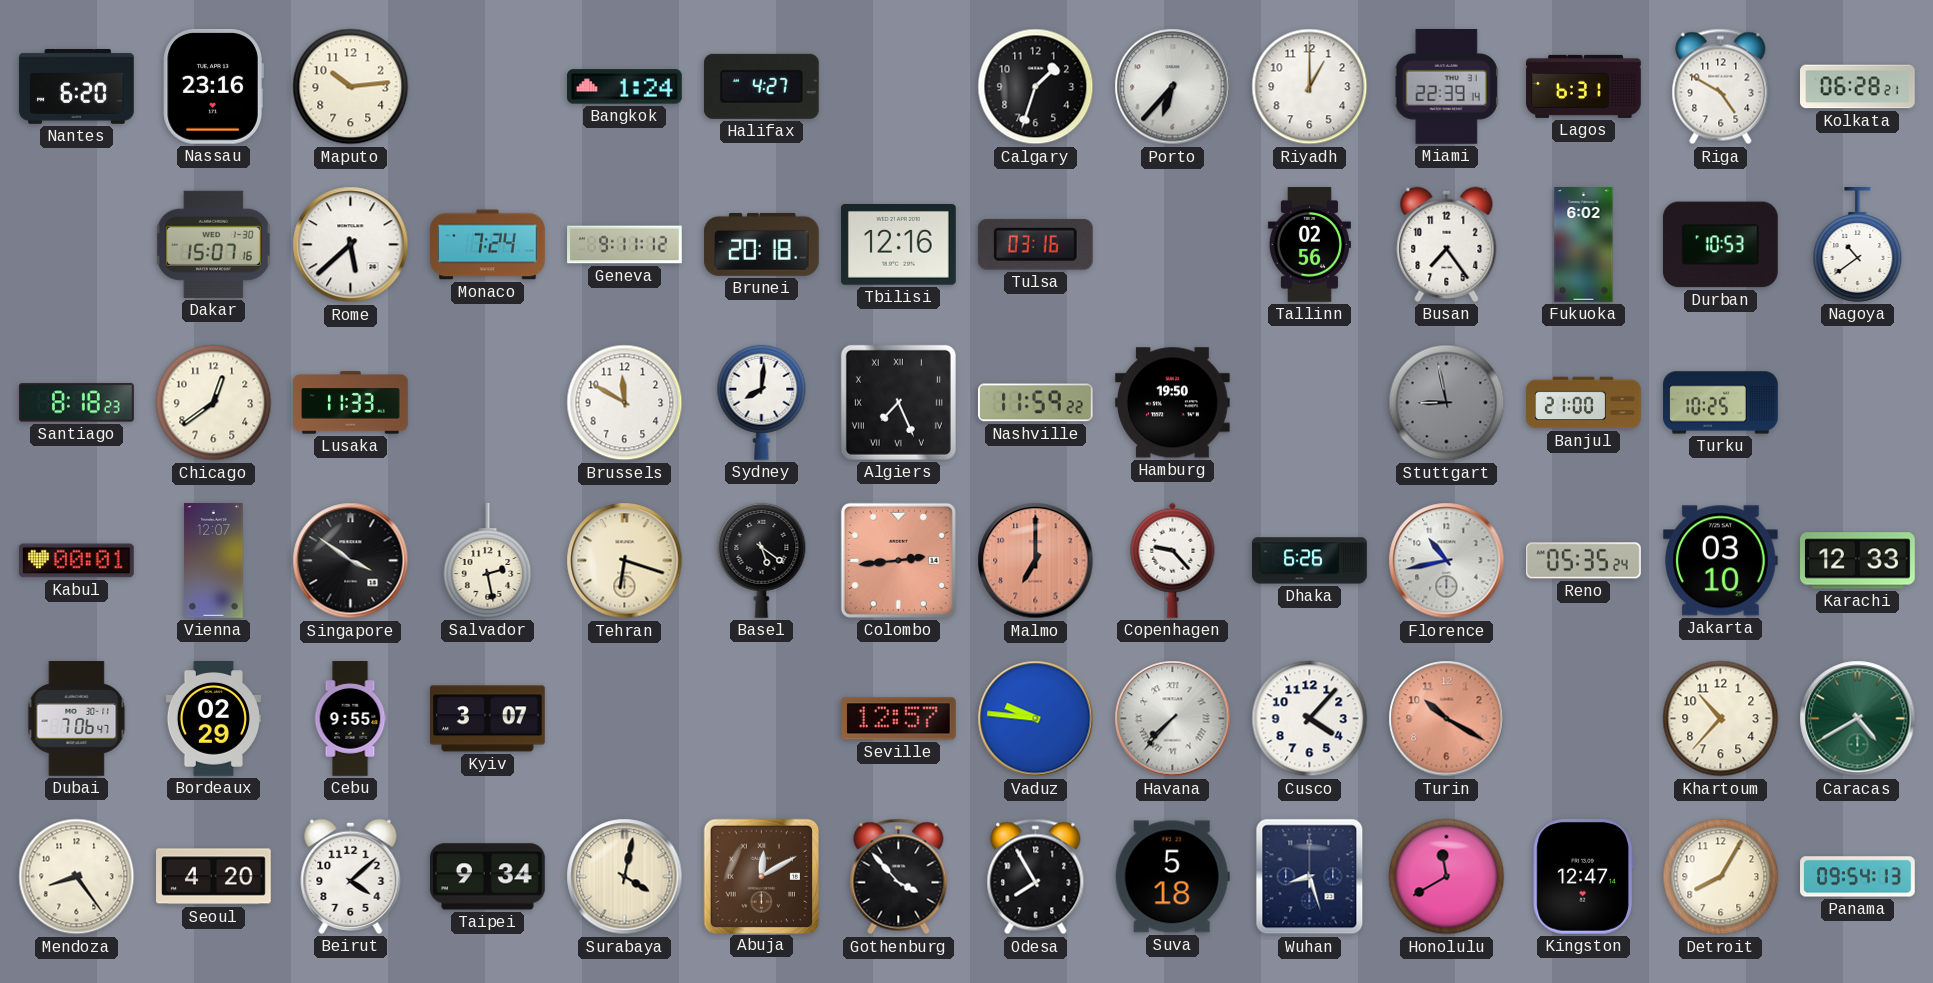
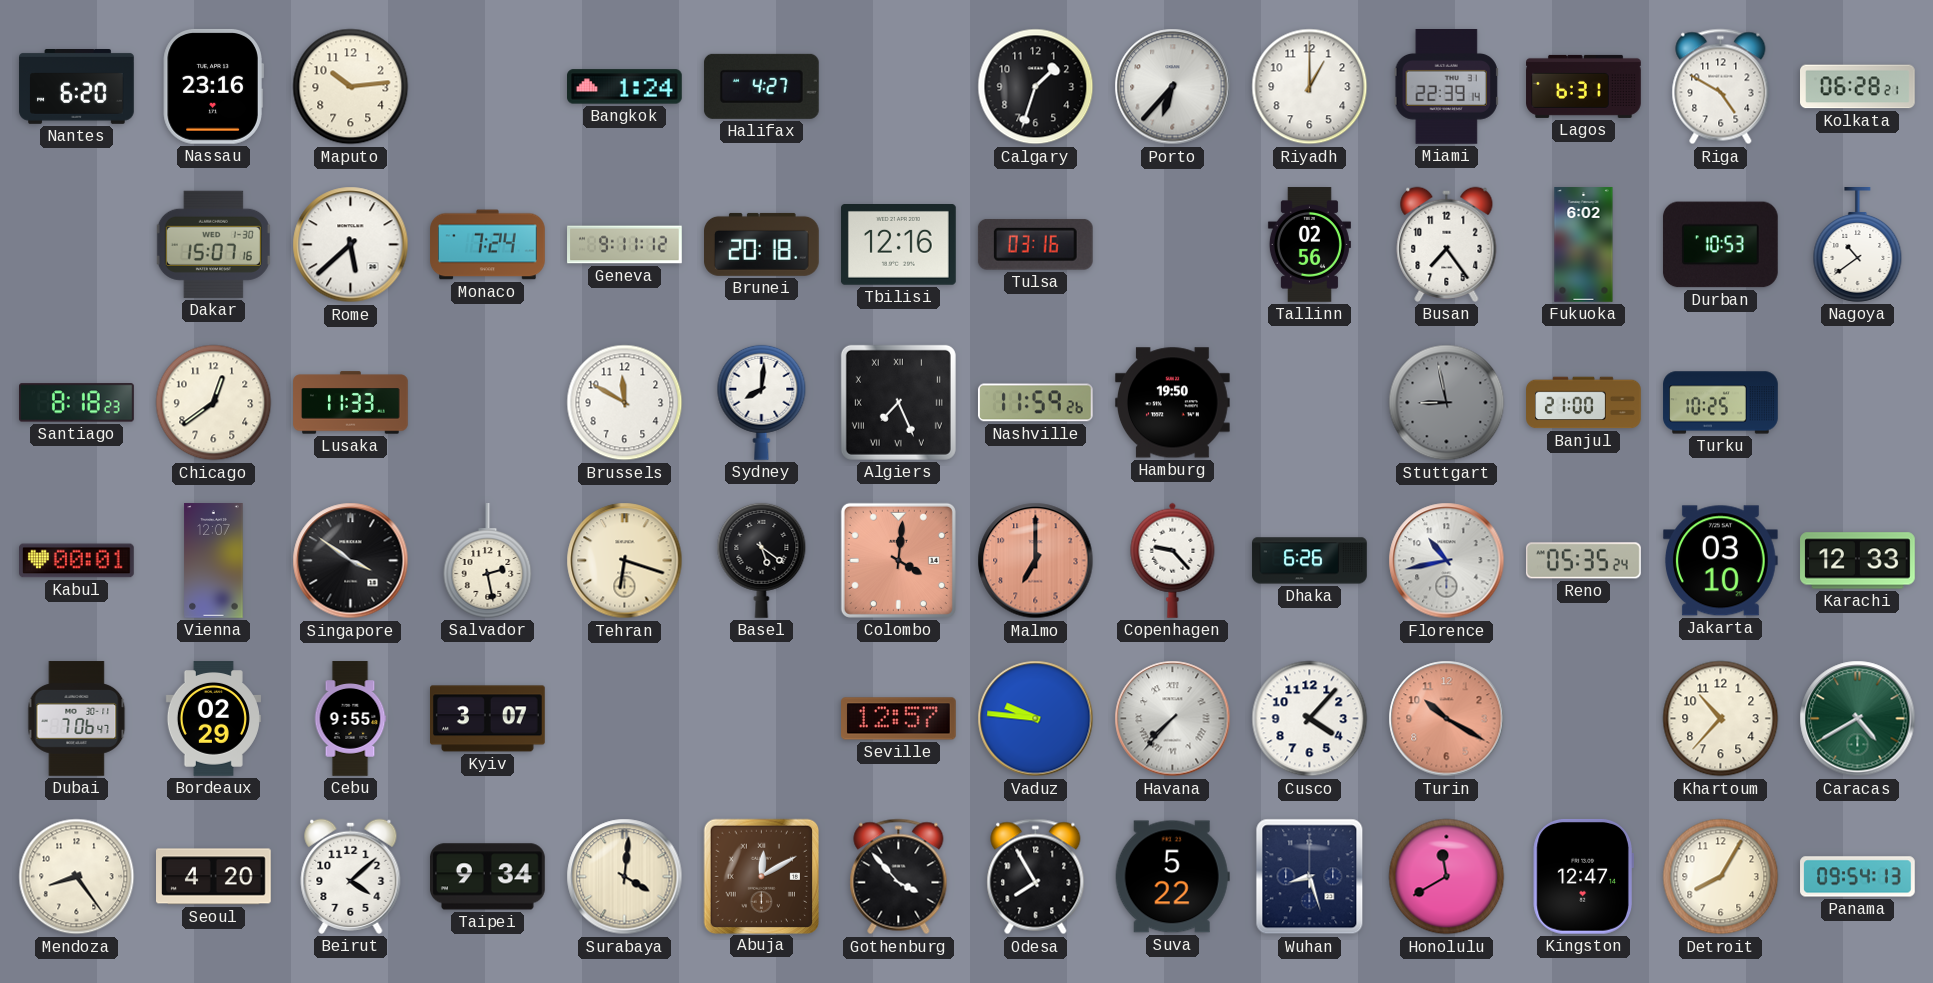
Nashville: 11:59:22 -> 11:59:26
Colombo: 2:44 -> 4:01
Surabaya: 4:02 -> 4:01
Suva: 5:18 -> 5:22
